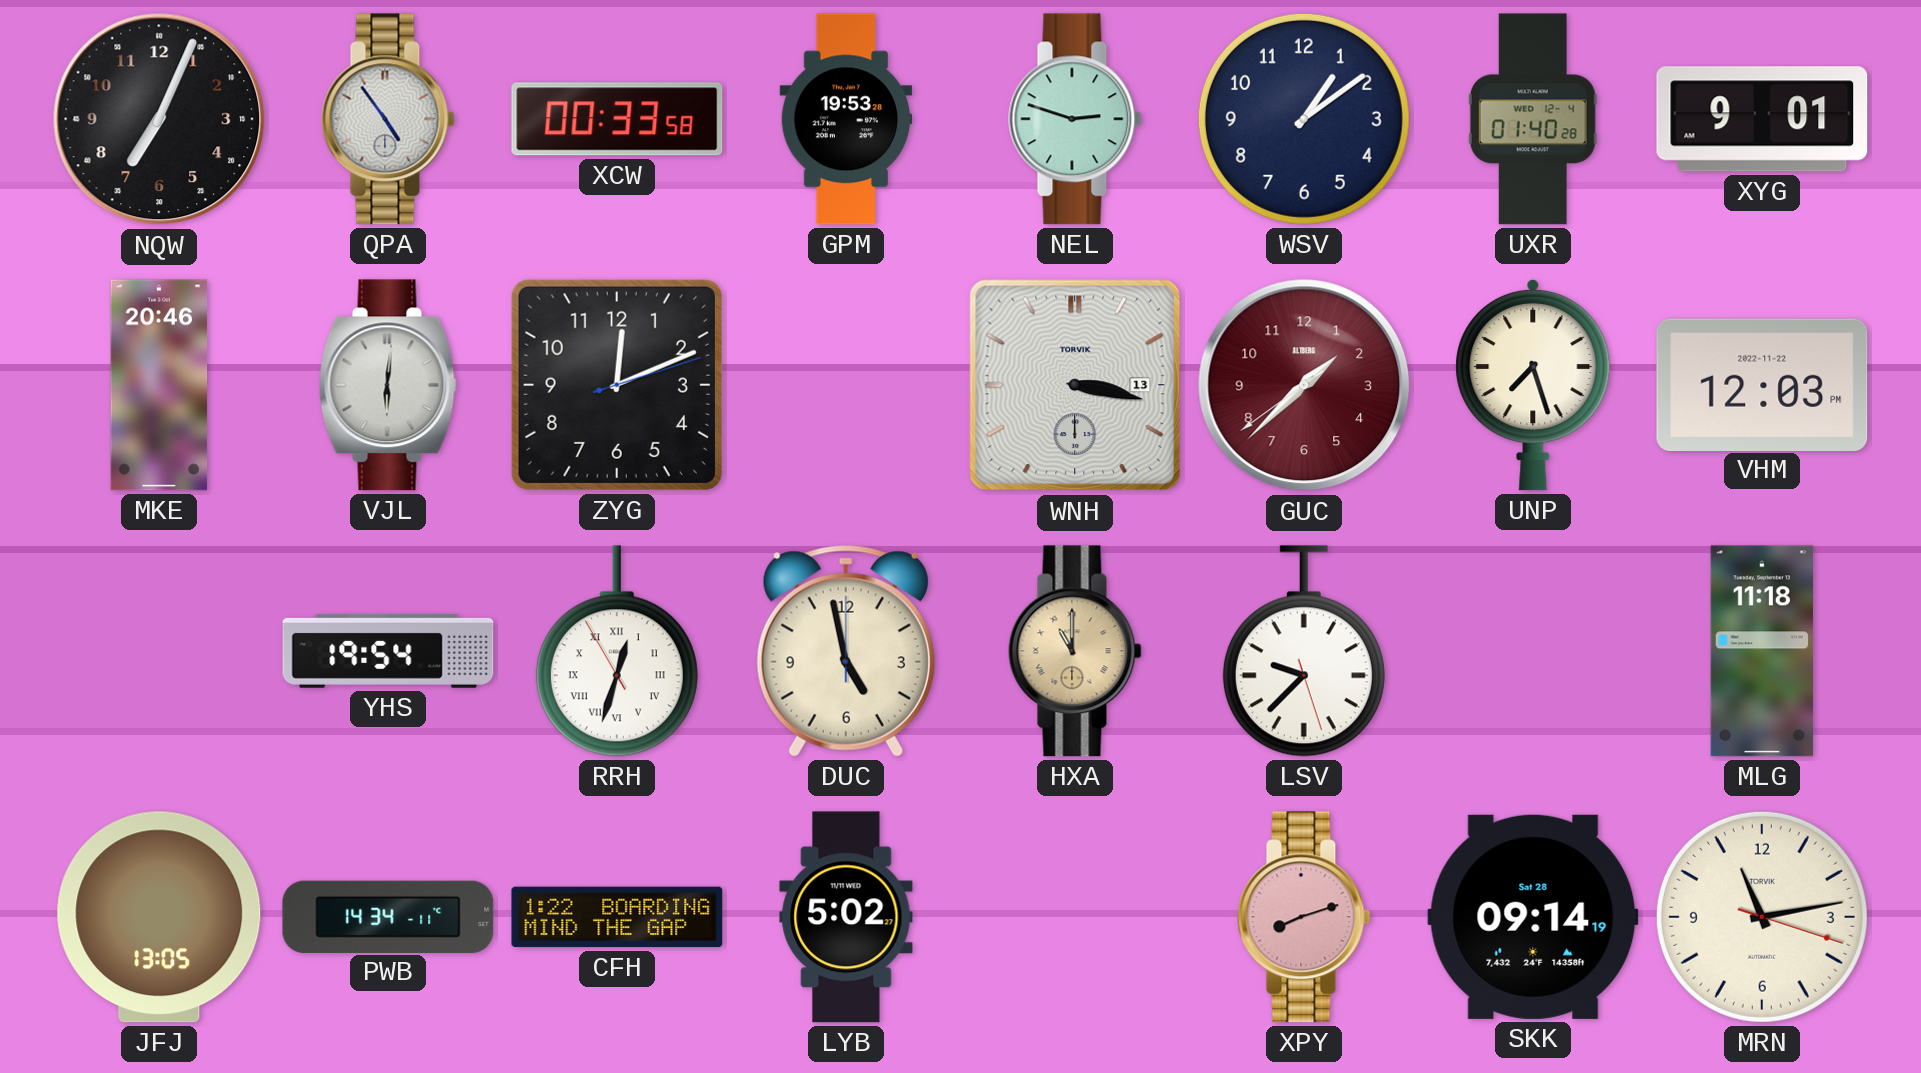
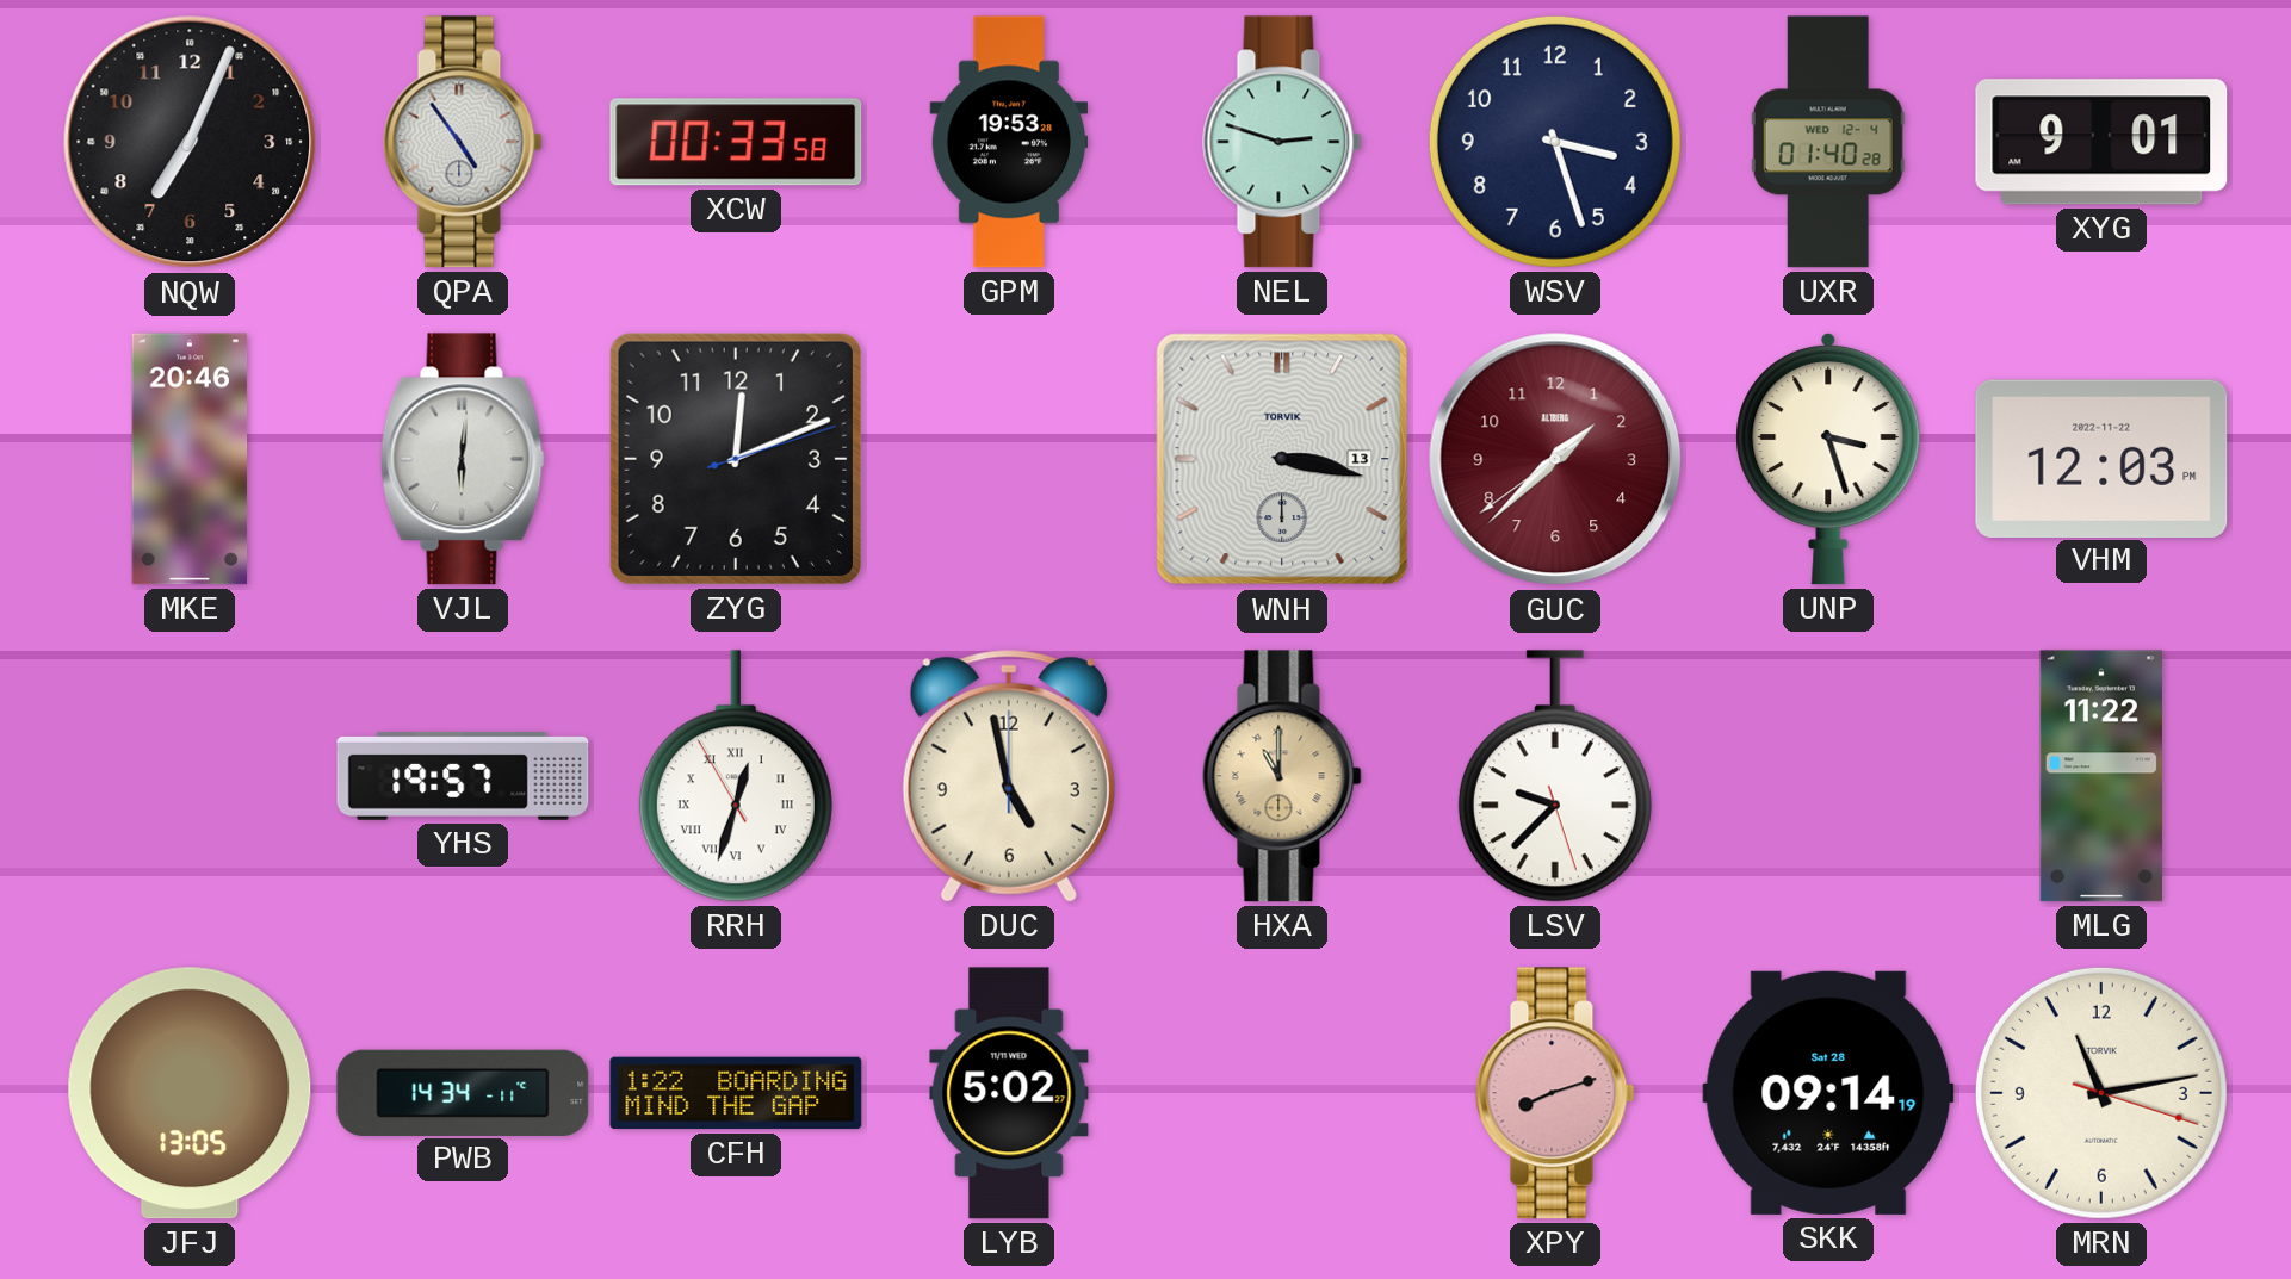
WSV: 1:09 -> 3:27
UNP: 7:27 -> 3:27
YHS: 19:54 -> 19:57
MLG: 11:18 -> 11:22
